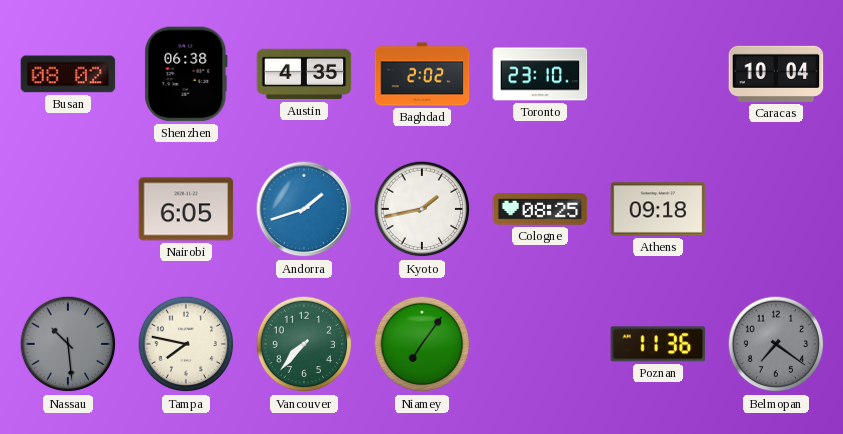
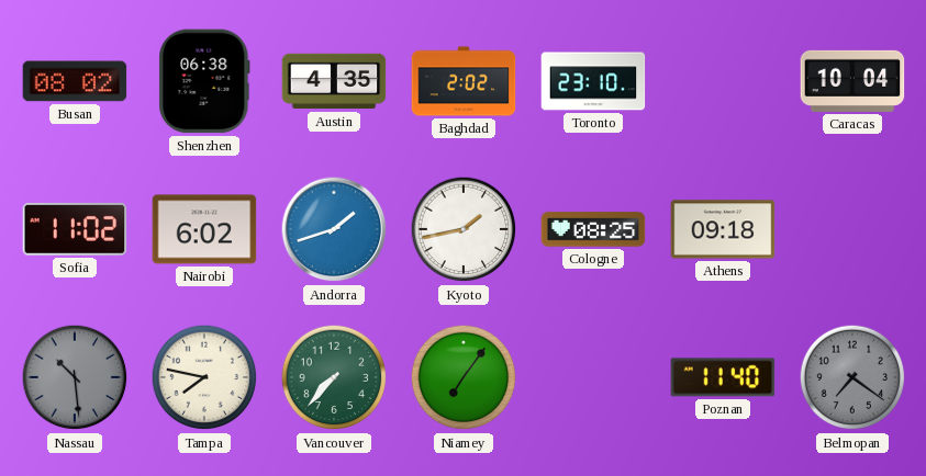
Sofia: none -> 11:02
Nairobi: 6:05 -> 6:02
Poznan: 11:36 -> 11:40
